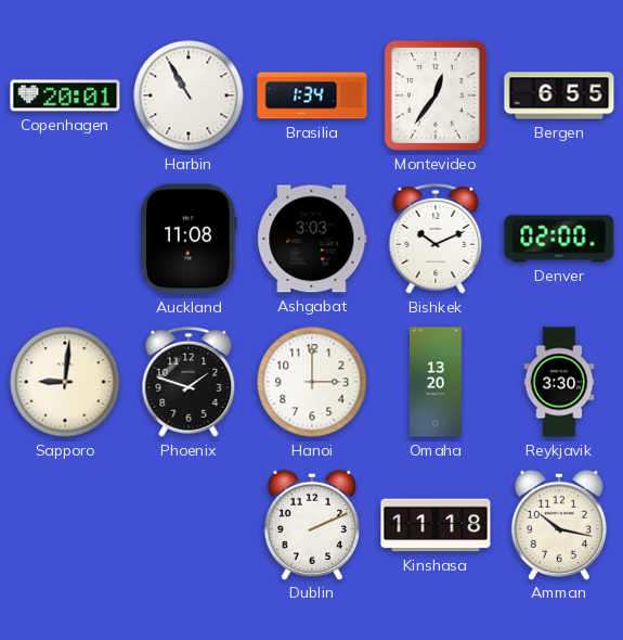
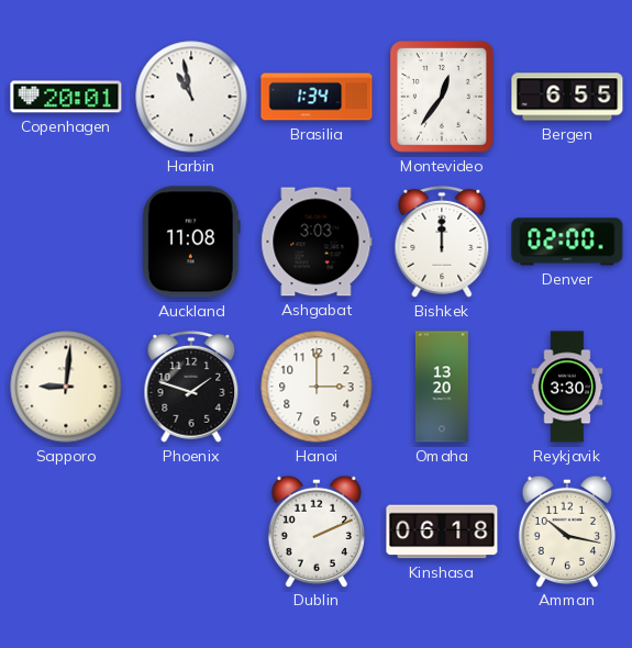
Harbin: 10:55 -> 10:58
Bishkek: 10:11 -> 12:00
Kinshasa: 11:18 -> 06:18
